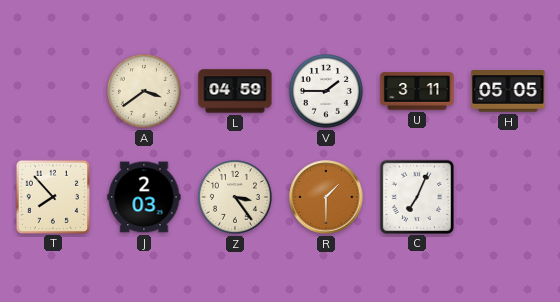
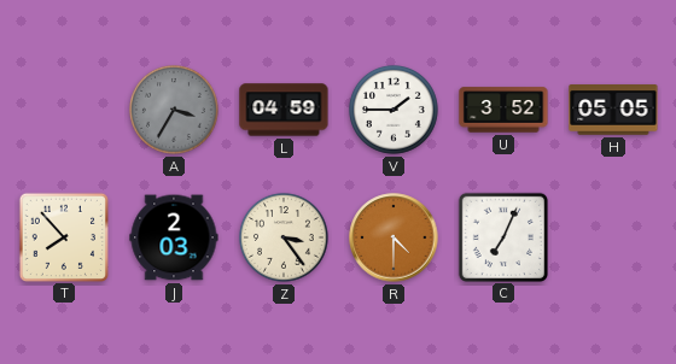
A: 3:39 -> 3:35
A dial: cream -> grey
U: 3:11 -> 3:52
R: 1:30 -> 4:30
